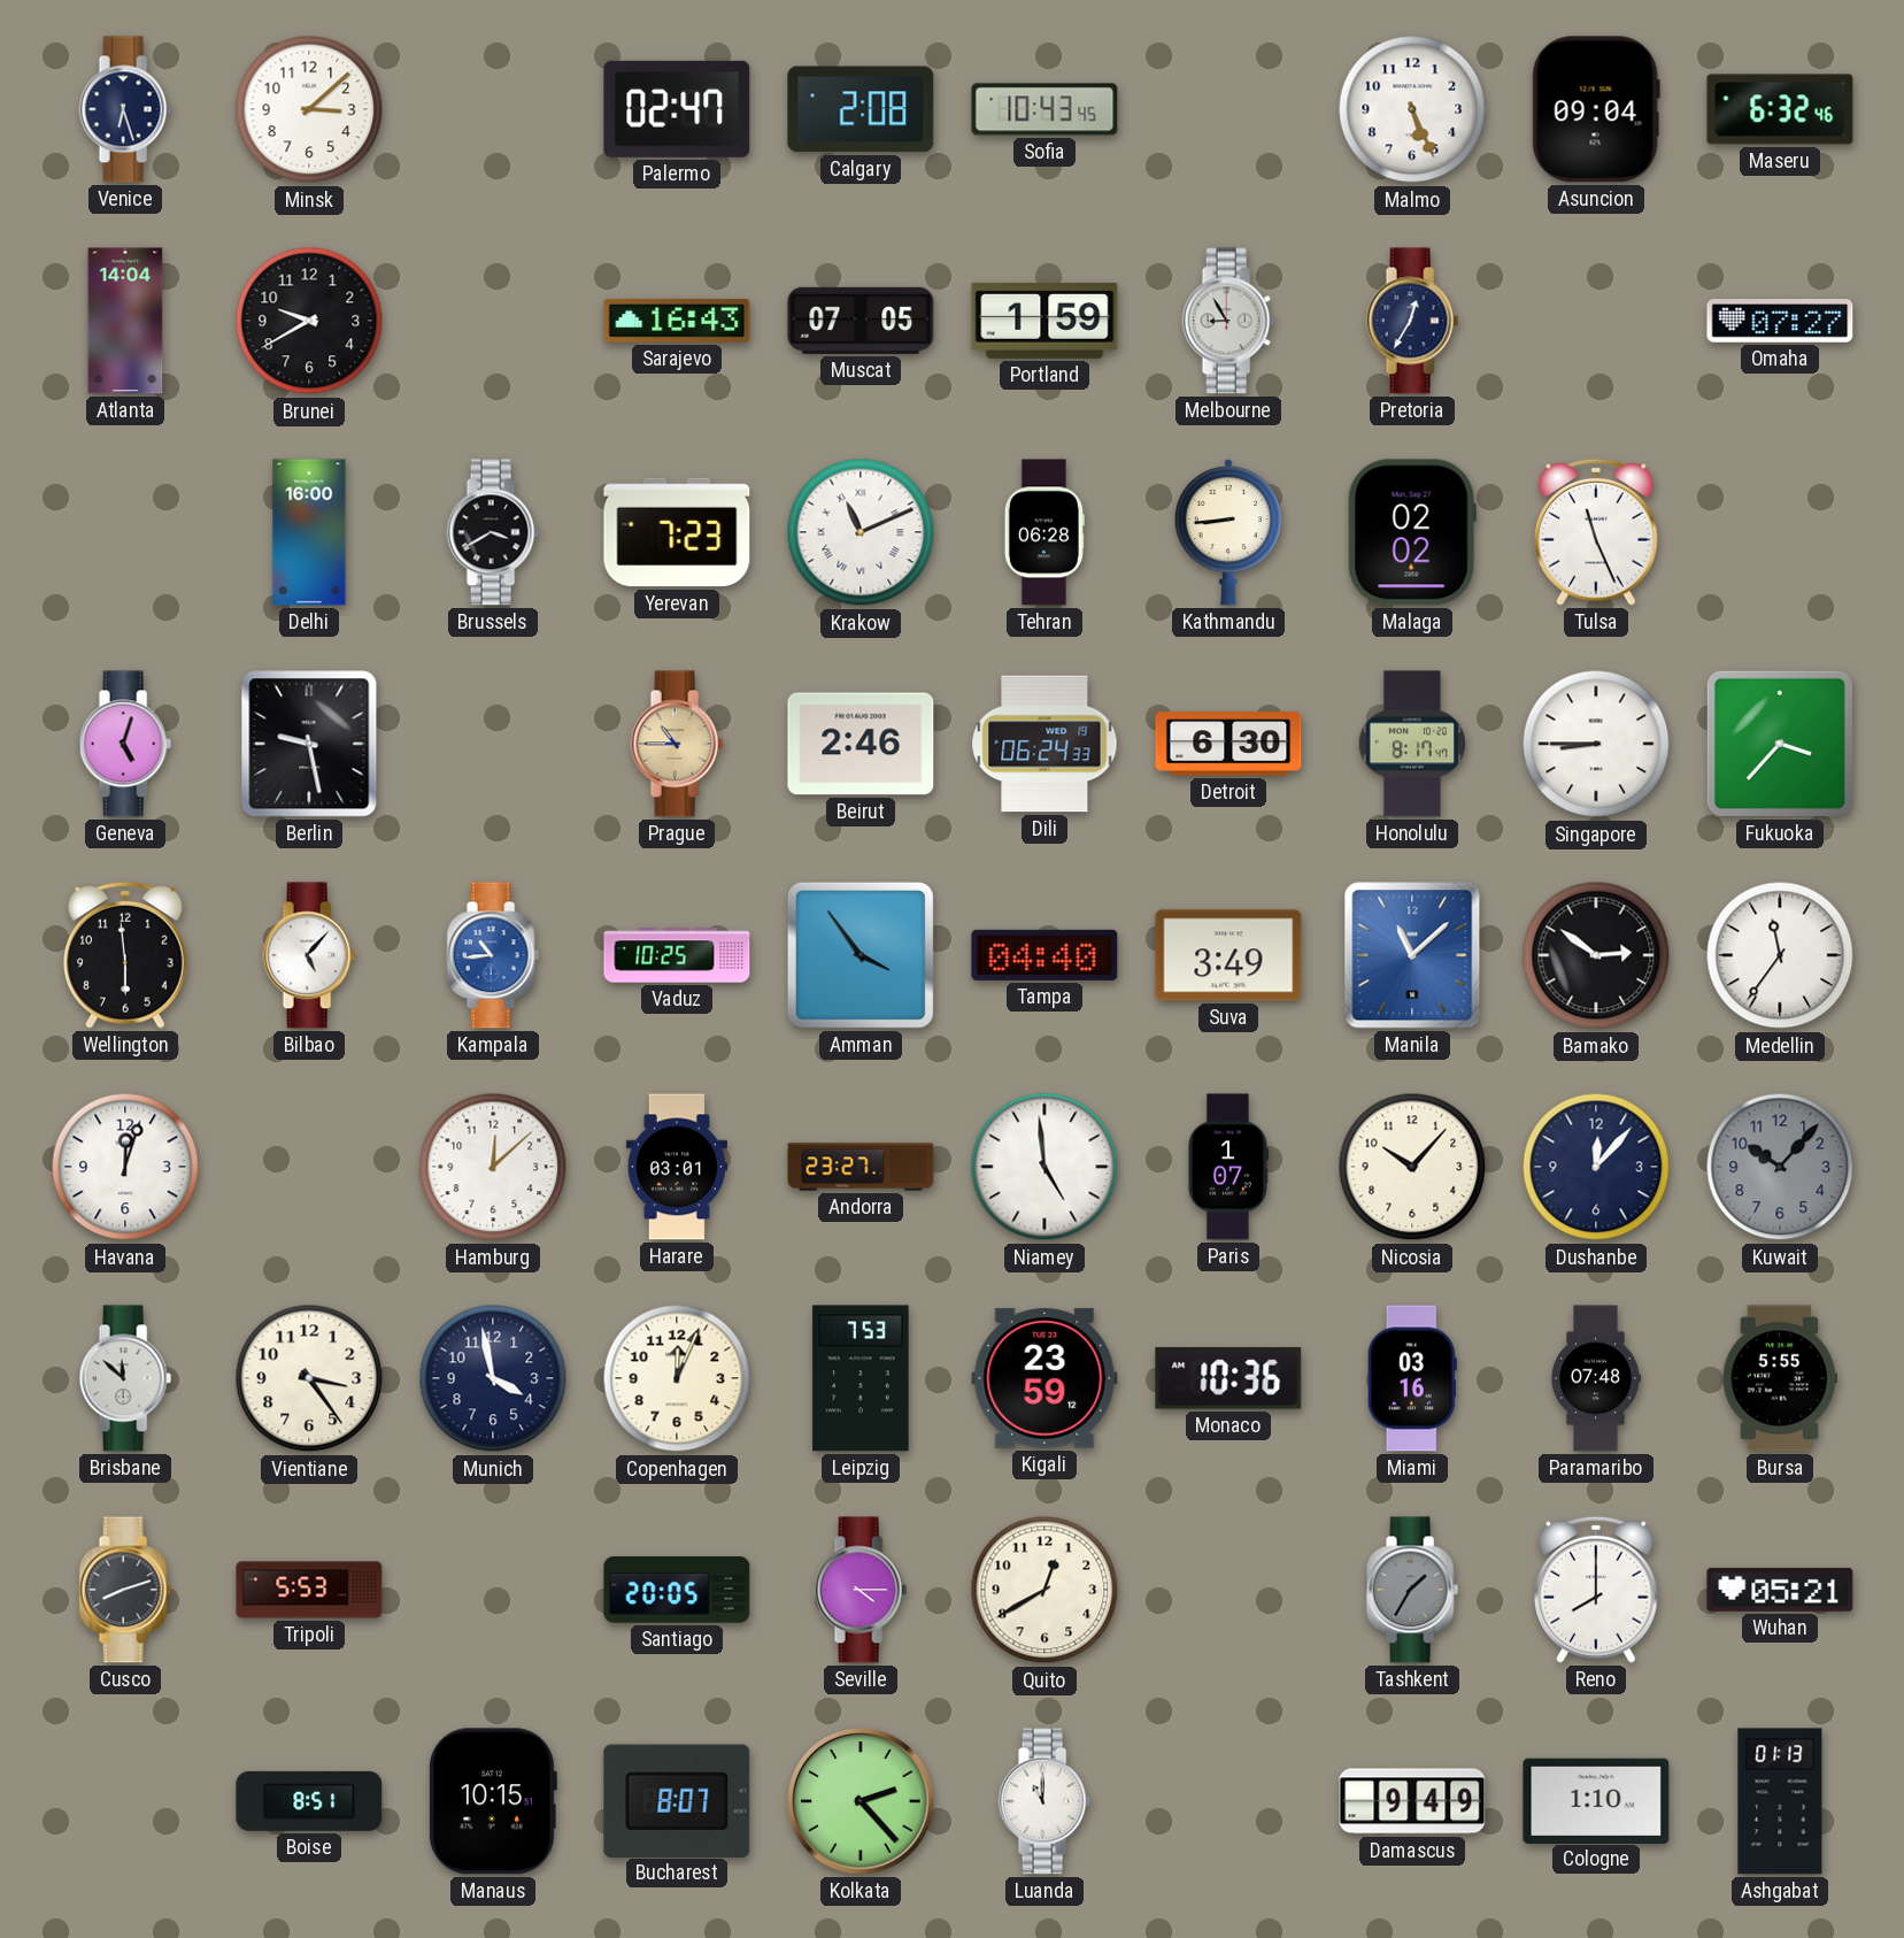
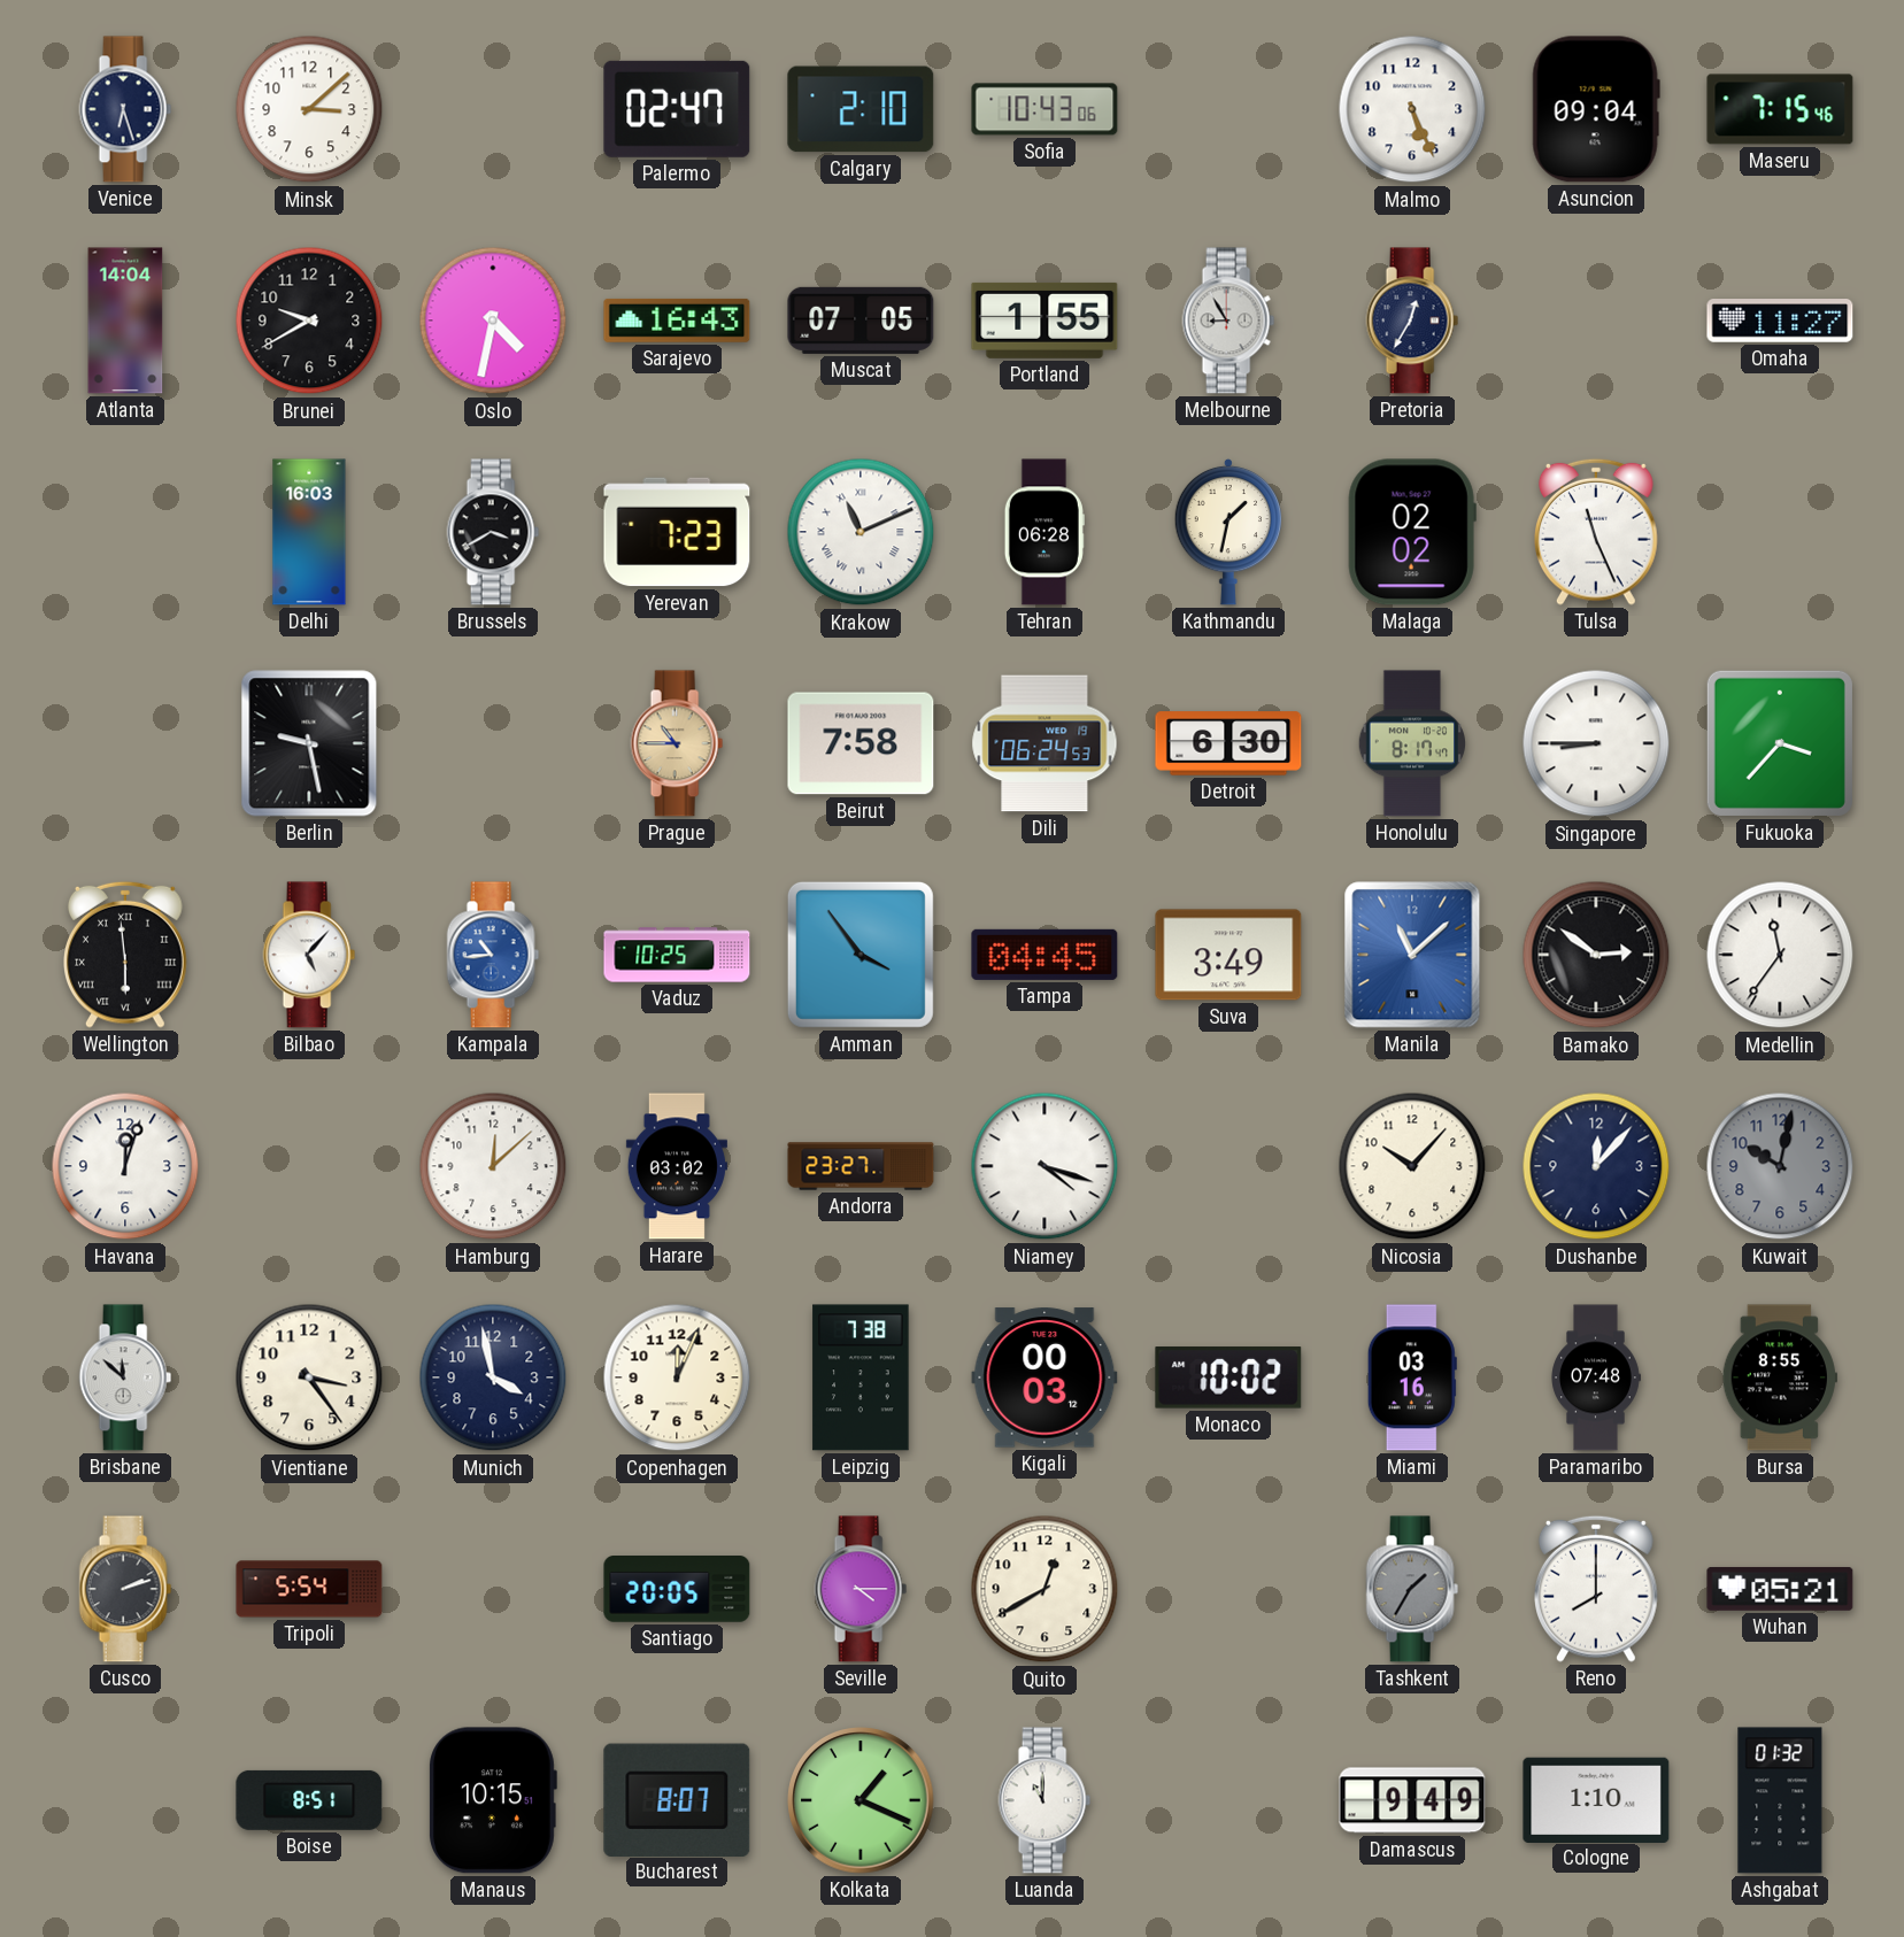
Calgary: 2:08 -> 2:10
Sofia: 10:43:45 -> 10:43:06
Maseru: 6:32 -> 7:15
Oslo: none -> 4:32
Portland: 1:59 -> 1:55
Omaha: 07:27 -> 11:27
Delhi: 16:00 -> 16:03
Kathmandu: 8:44 -> 1:32
Geneva: 5:03 -> none
Beirut: 2:46 -> 7:58
Dili: 06:24:33 -> 06:24:53
Wellington numerals: Arabic -> Roman
Tampa: 04:40 -> 04:45
Harare: 03:01 -> 03:02
Niamey: 4:59 -> 4:18
Paris: 1:07 -> none
Kuwait: 10:07 -> 10:02
Leipzig: 7:53 -> 7:38
Kigali: 23:59 -> 00:03
Monaco: 10:36 -> 10:02
Bursa: 5:55 -> 8:55
Cusco: 8:12 -> 2:12
Tripoli: 5:53 -> 5:54
Kolkata: 2:23 -> 1:19
Ashgabat: 01:13 -> 01:32
